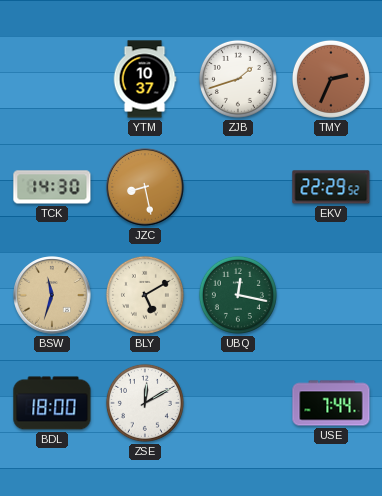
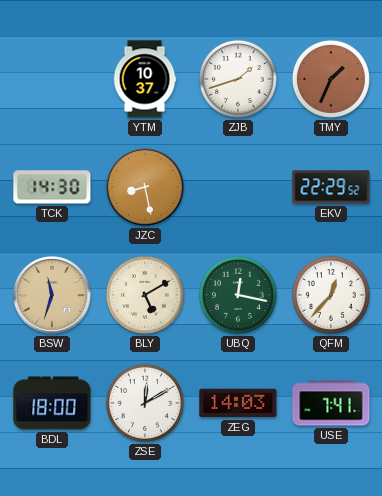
TMY: 2:34 -> 1:34
QFM: none -> 12:37
ZEG: none -> 14:03
USE: 7:44 -> 7:41
